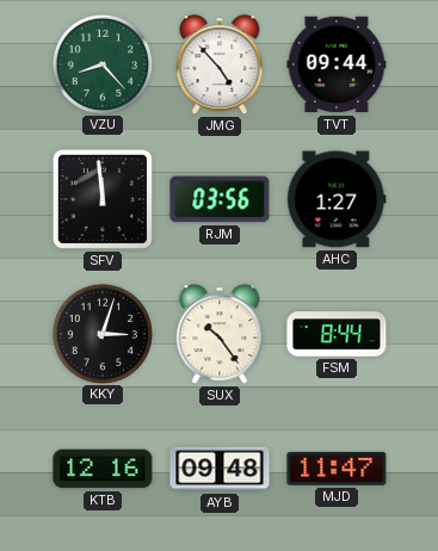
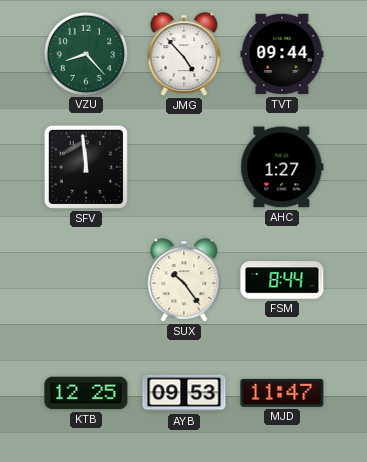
RJM: 03:56 -> none
KKY: 3:03 -> none
KTB: 12:16 -> 12:25
AYB: 09:48 -> 09:53
